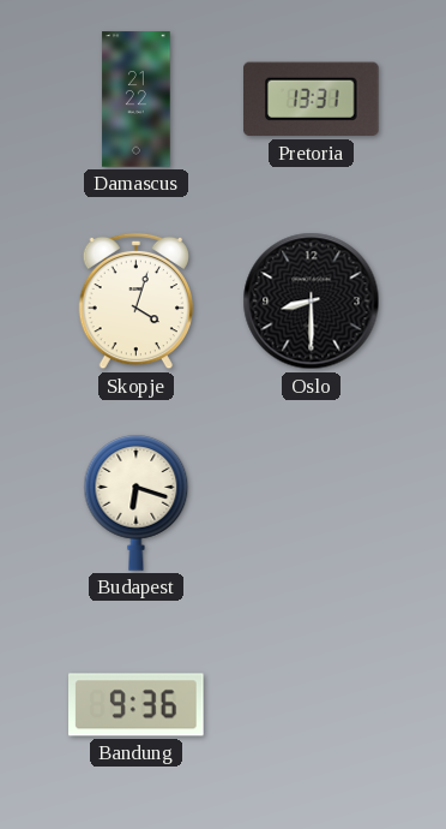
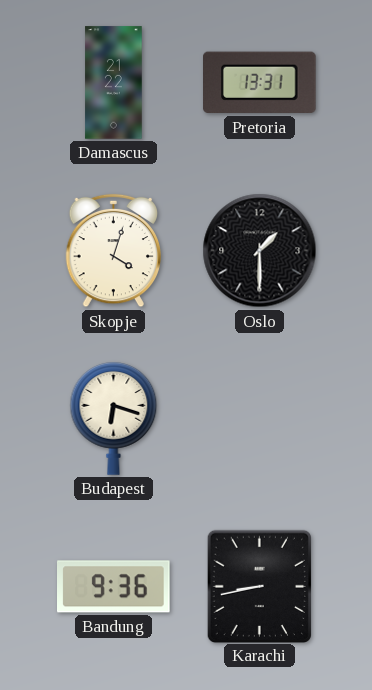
Oslo: 8:30 -> 1:30
Karachi: none -> 8:43
